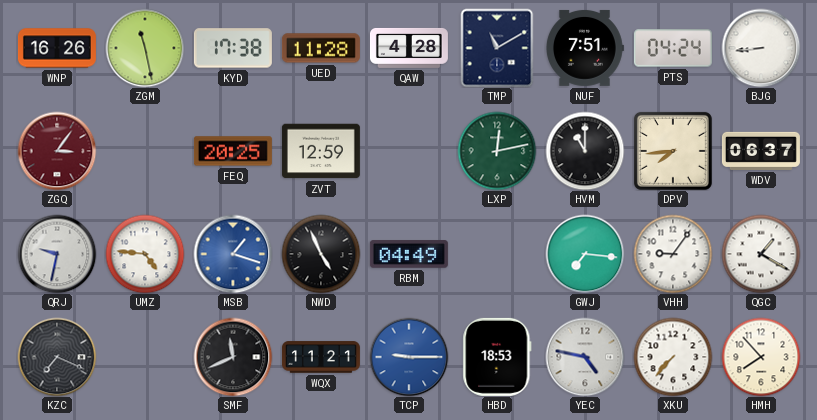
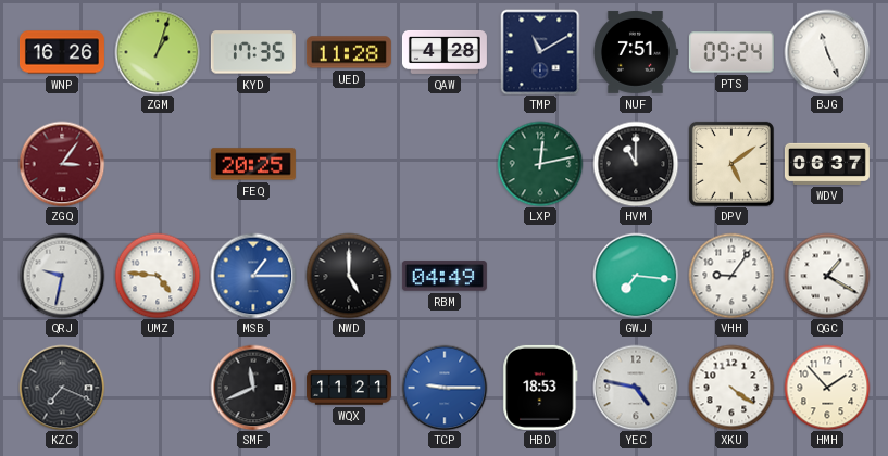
ZGM: 11:28 -> 1:03
KYD: 17:38 -> 17:35
PTS: 04:24 -> 09:24
BJG: 8:44 -> 11:26
ZVT: 12:59 -> none
DPV: 7:44 -> 5:09
MSB: 1:18 -> 1:15
NWD: 4:56 -> 5:00
XKU: 7:37 -> 4:21
HMH: 7:53 -> 1:53
